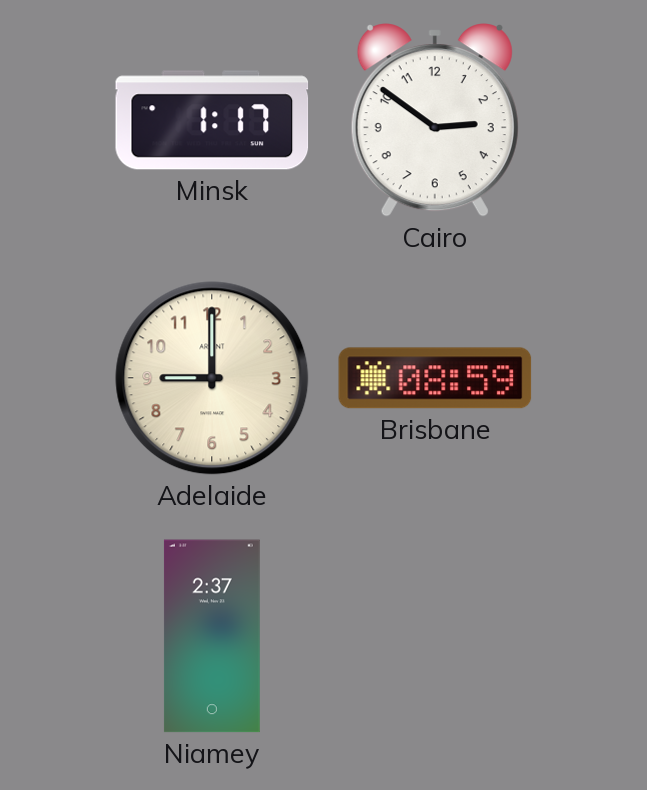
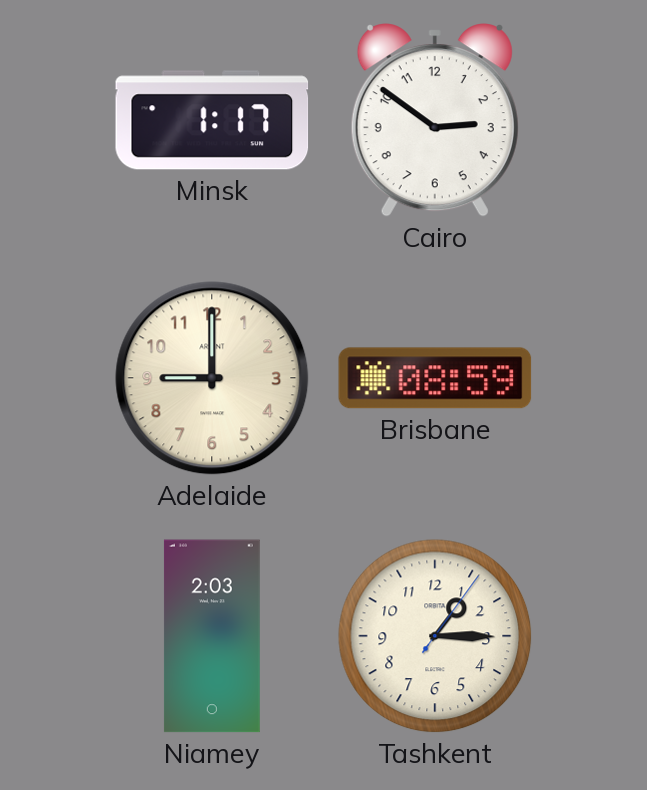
Niamey: 2:37 -> 2:03
Tashkent: none -> 1:15
